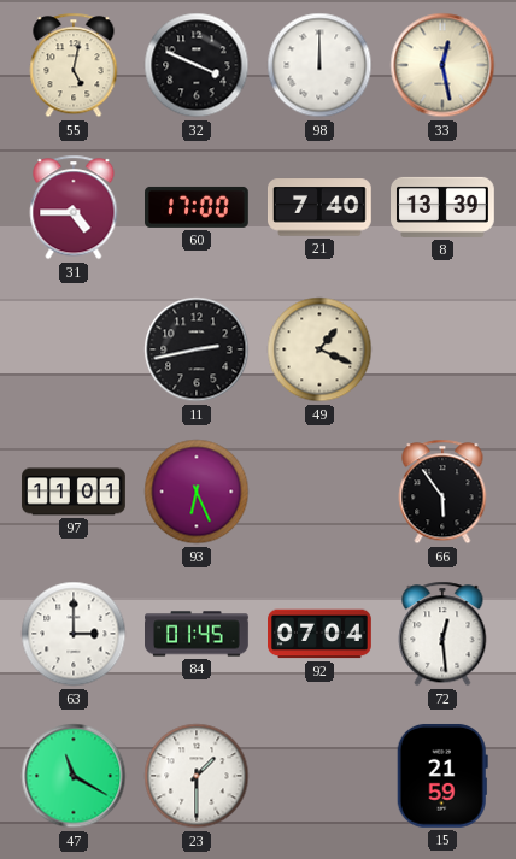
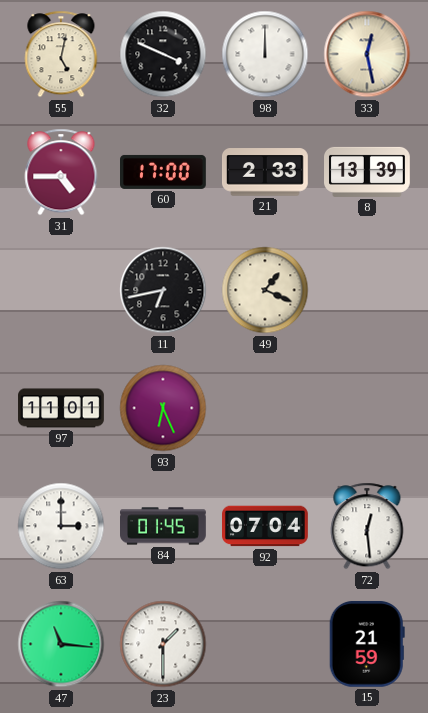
21: 7:40 -> 2:33
11: 2:43 -> 6:43
66: 5:54 -> none
47: 11:20 -> 11:16
